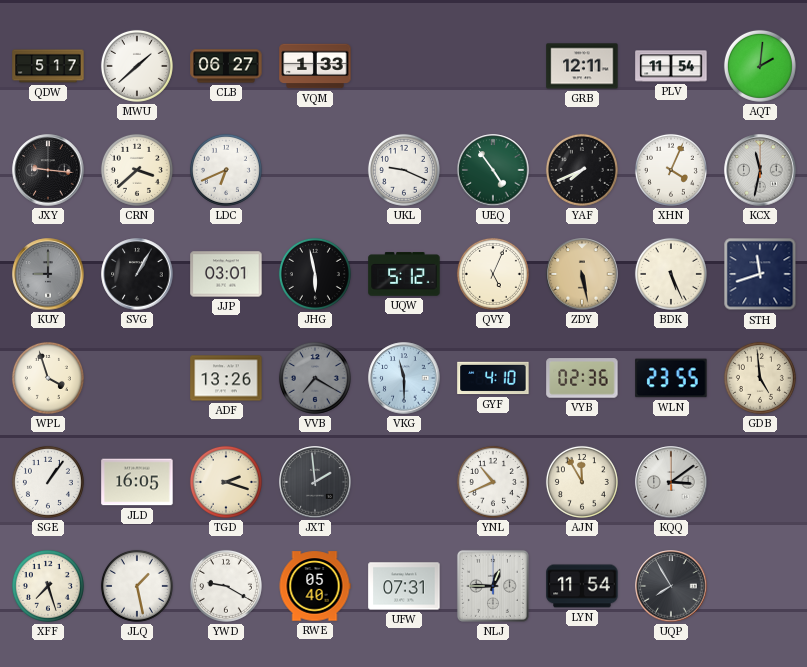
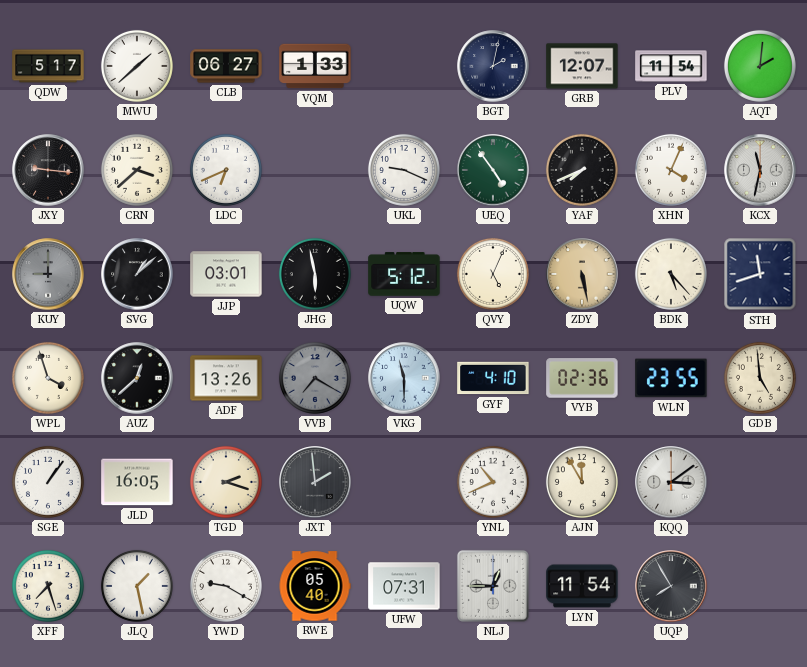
BGT: none -> 2:02
GRB: 12:11 -> 12:07
SVG: 1:05 -> 1:08
BDK: 5:26 -> 5:23
AUZ: none -> 12:38
